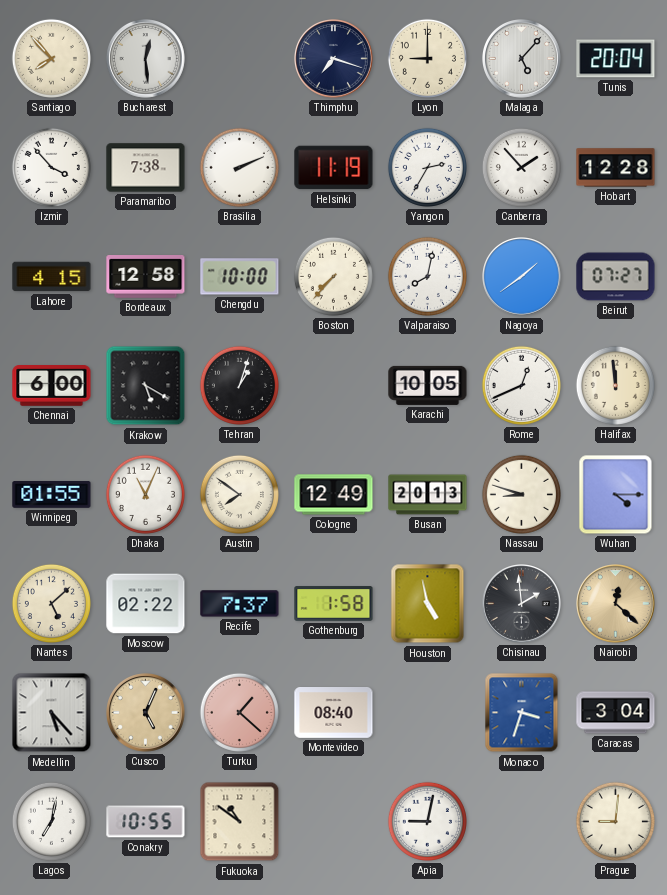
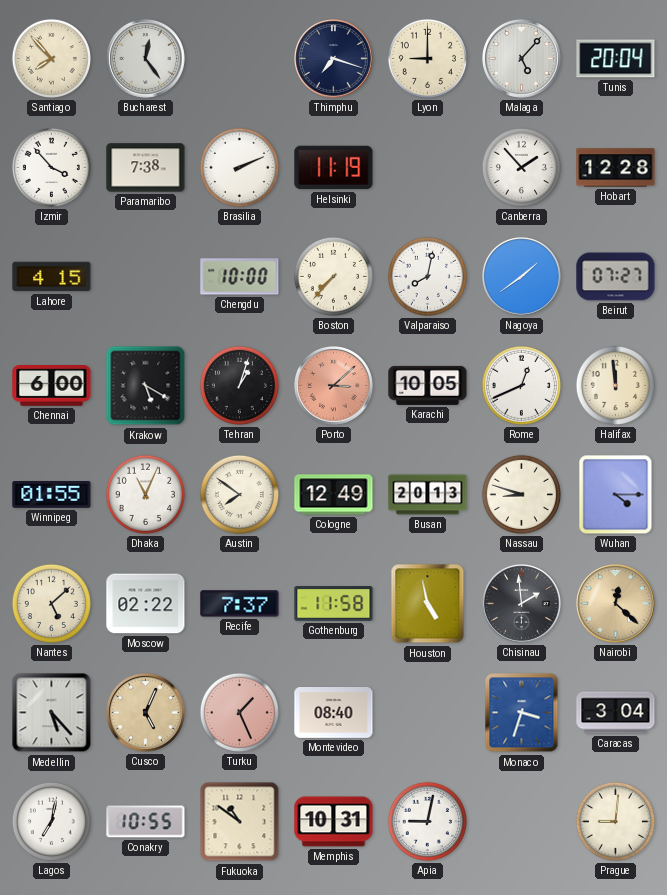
Bucharest: 12:29 -> 12:24
Yangon: 2:35 -> none
Bordeaux: 12:58 -> none
Porto: none -> 3:08
Gothenburg: 1:58 -> 11:58
Turku: 1:22 -> 1:26
Memphis: none -> 10:31
